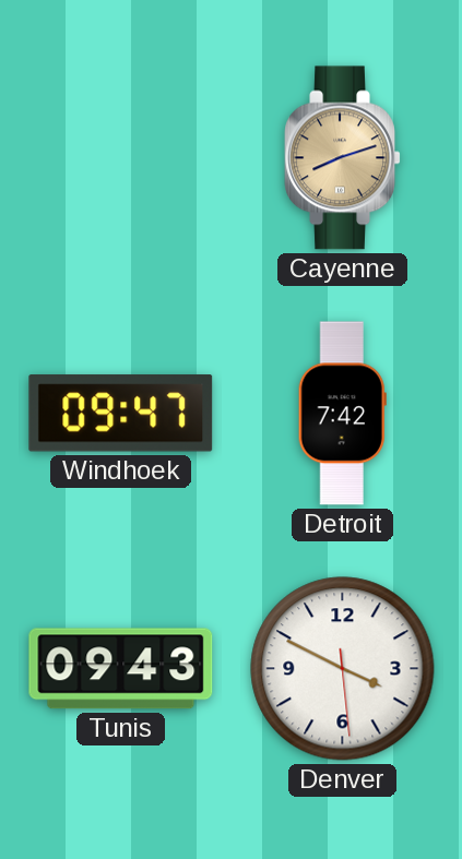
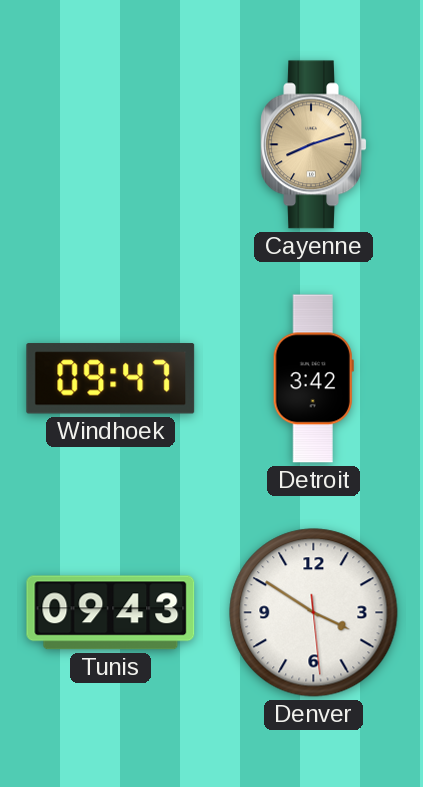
Detroit: 7:42 -> 3:42
Denver: 3:49 -> 3:50
